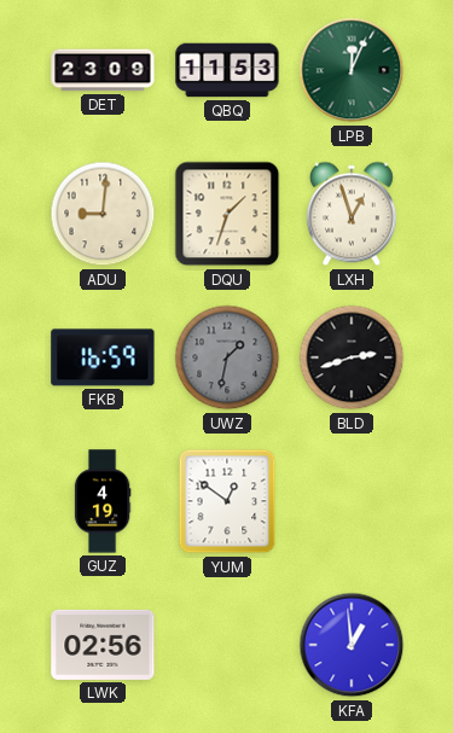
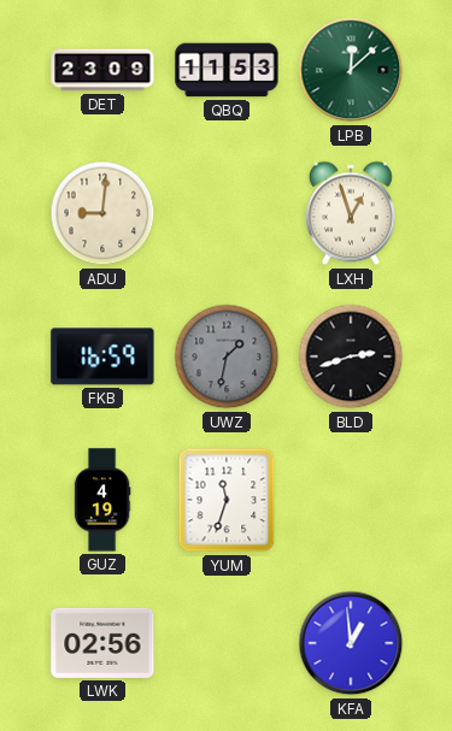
LPB: 12:04 -> 12:08
DQU: 1:33 -> none
YUM: 12:51 -> 11:33
